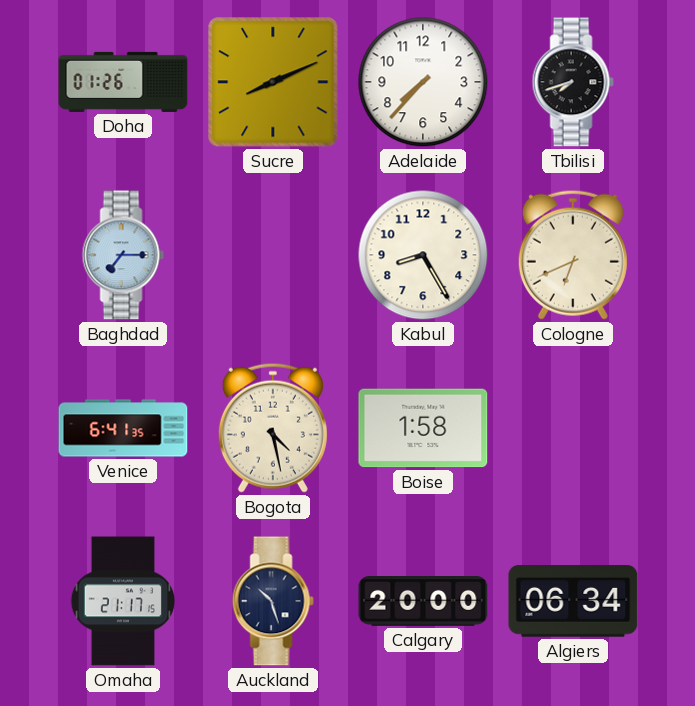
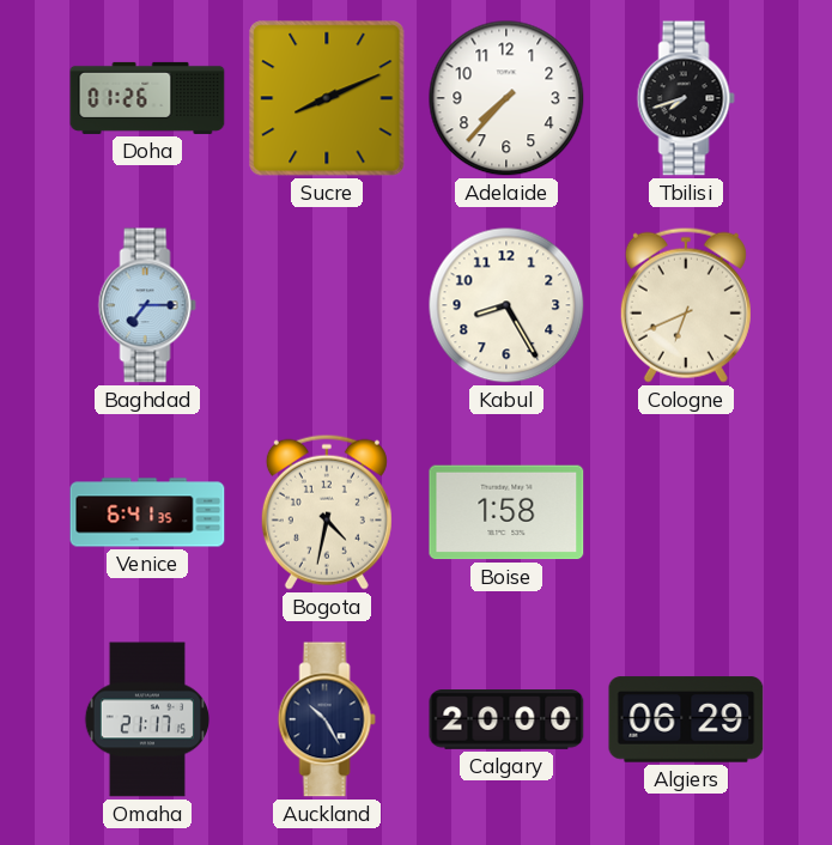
Bogota: 4:28 -> 4:32
Auckland: 10:27 -> 10:25
Algiers: 06:34 -> 06:29
